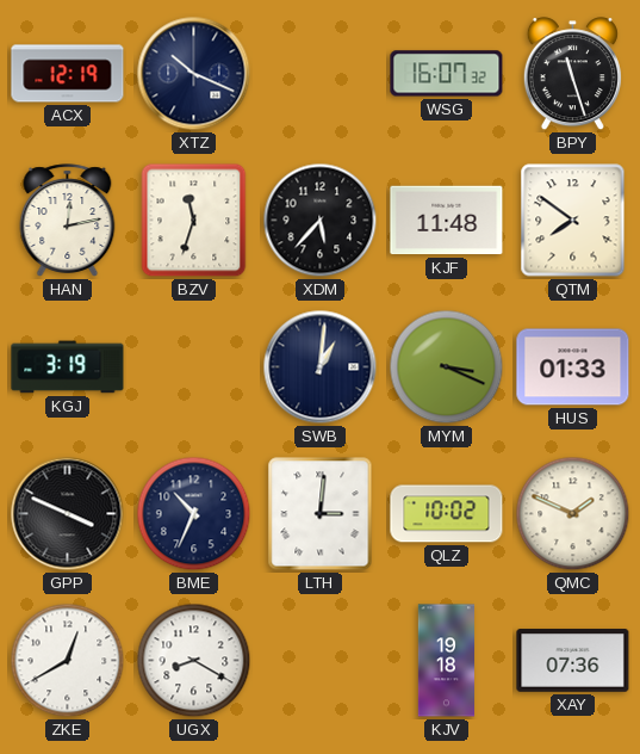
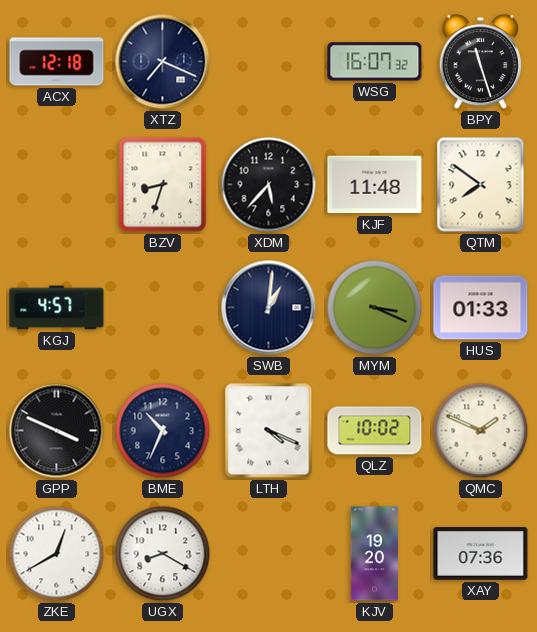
ACX: 12:19 -> 12:18
XTZ: 10:19 -> 7:19
HAN: 12:13 -> none
BZV: 11:33 -> 8:33
KGJ: 3:19 -> 4:57
LTH: 3:01 -> 4:19
KJV: 19:18 -> 19:20
